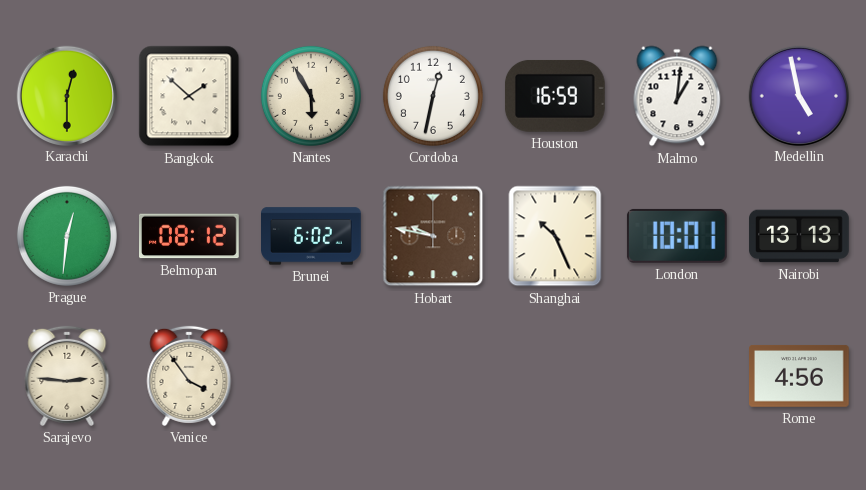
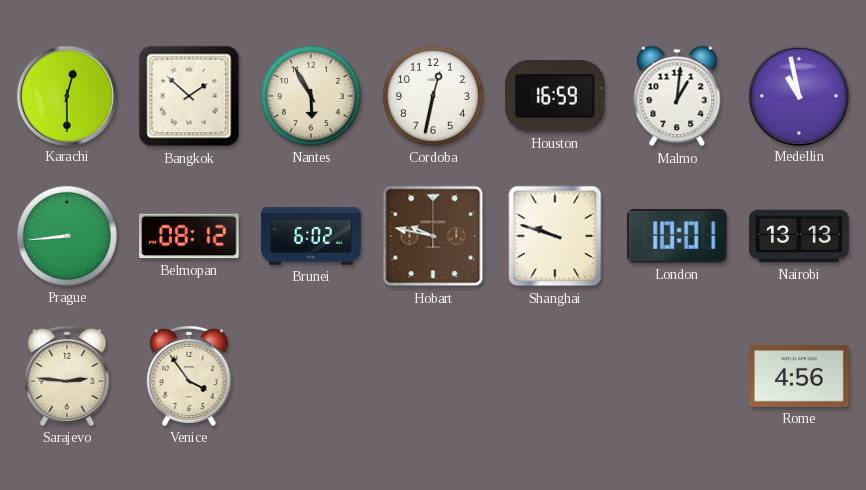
Medellin: 4:58 -> 10:58
Prague: 12:31 -> 8:44
Shanghai: 10:26 -> 9:48
